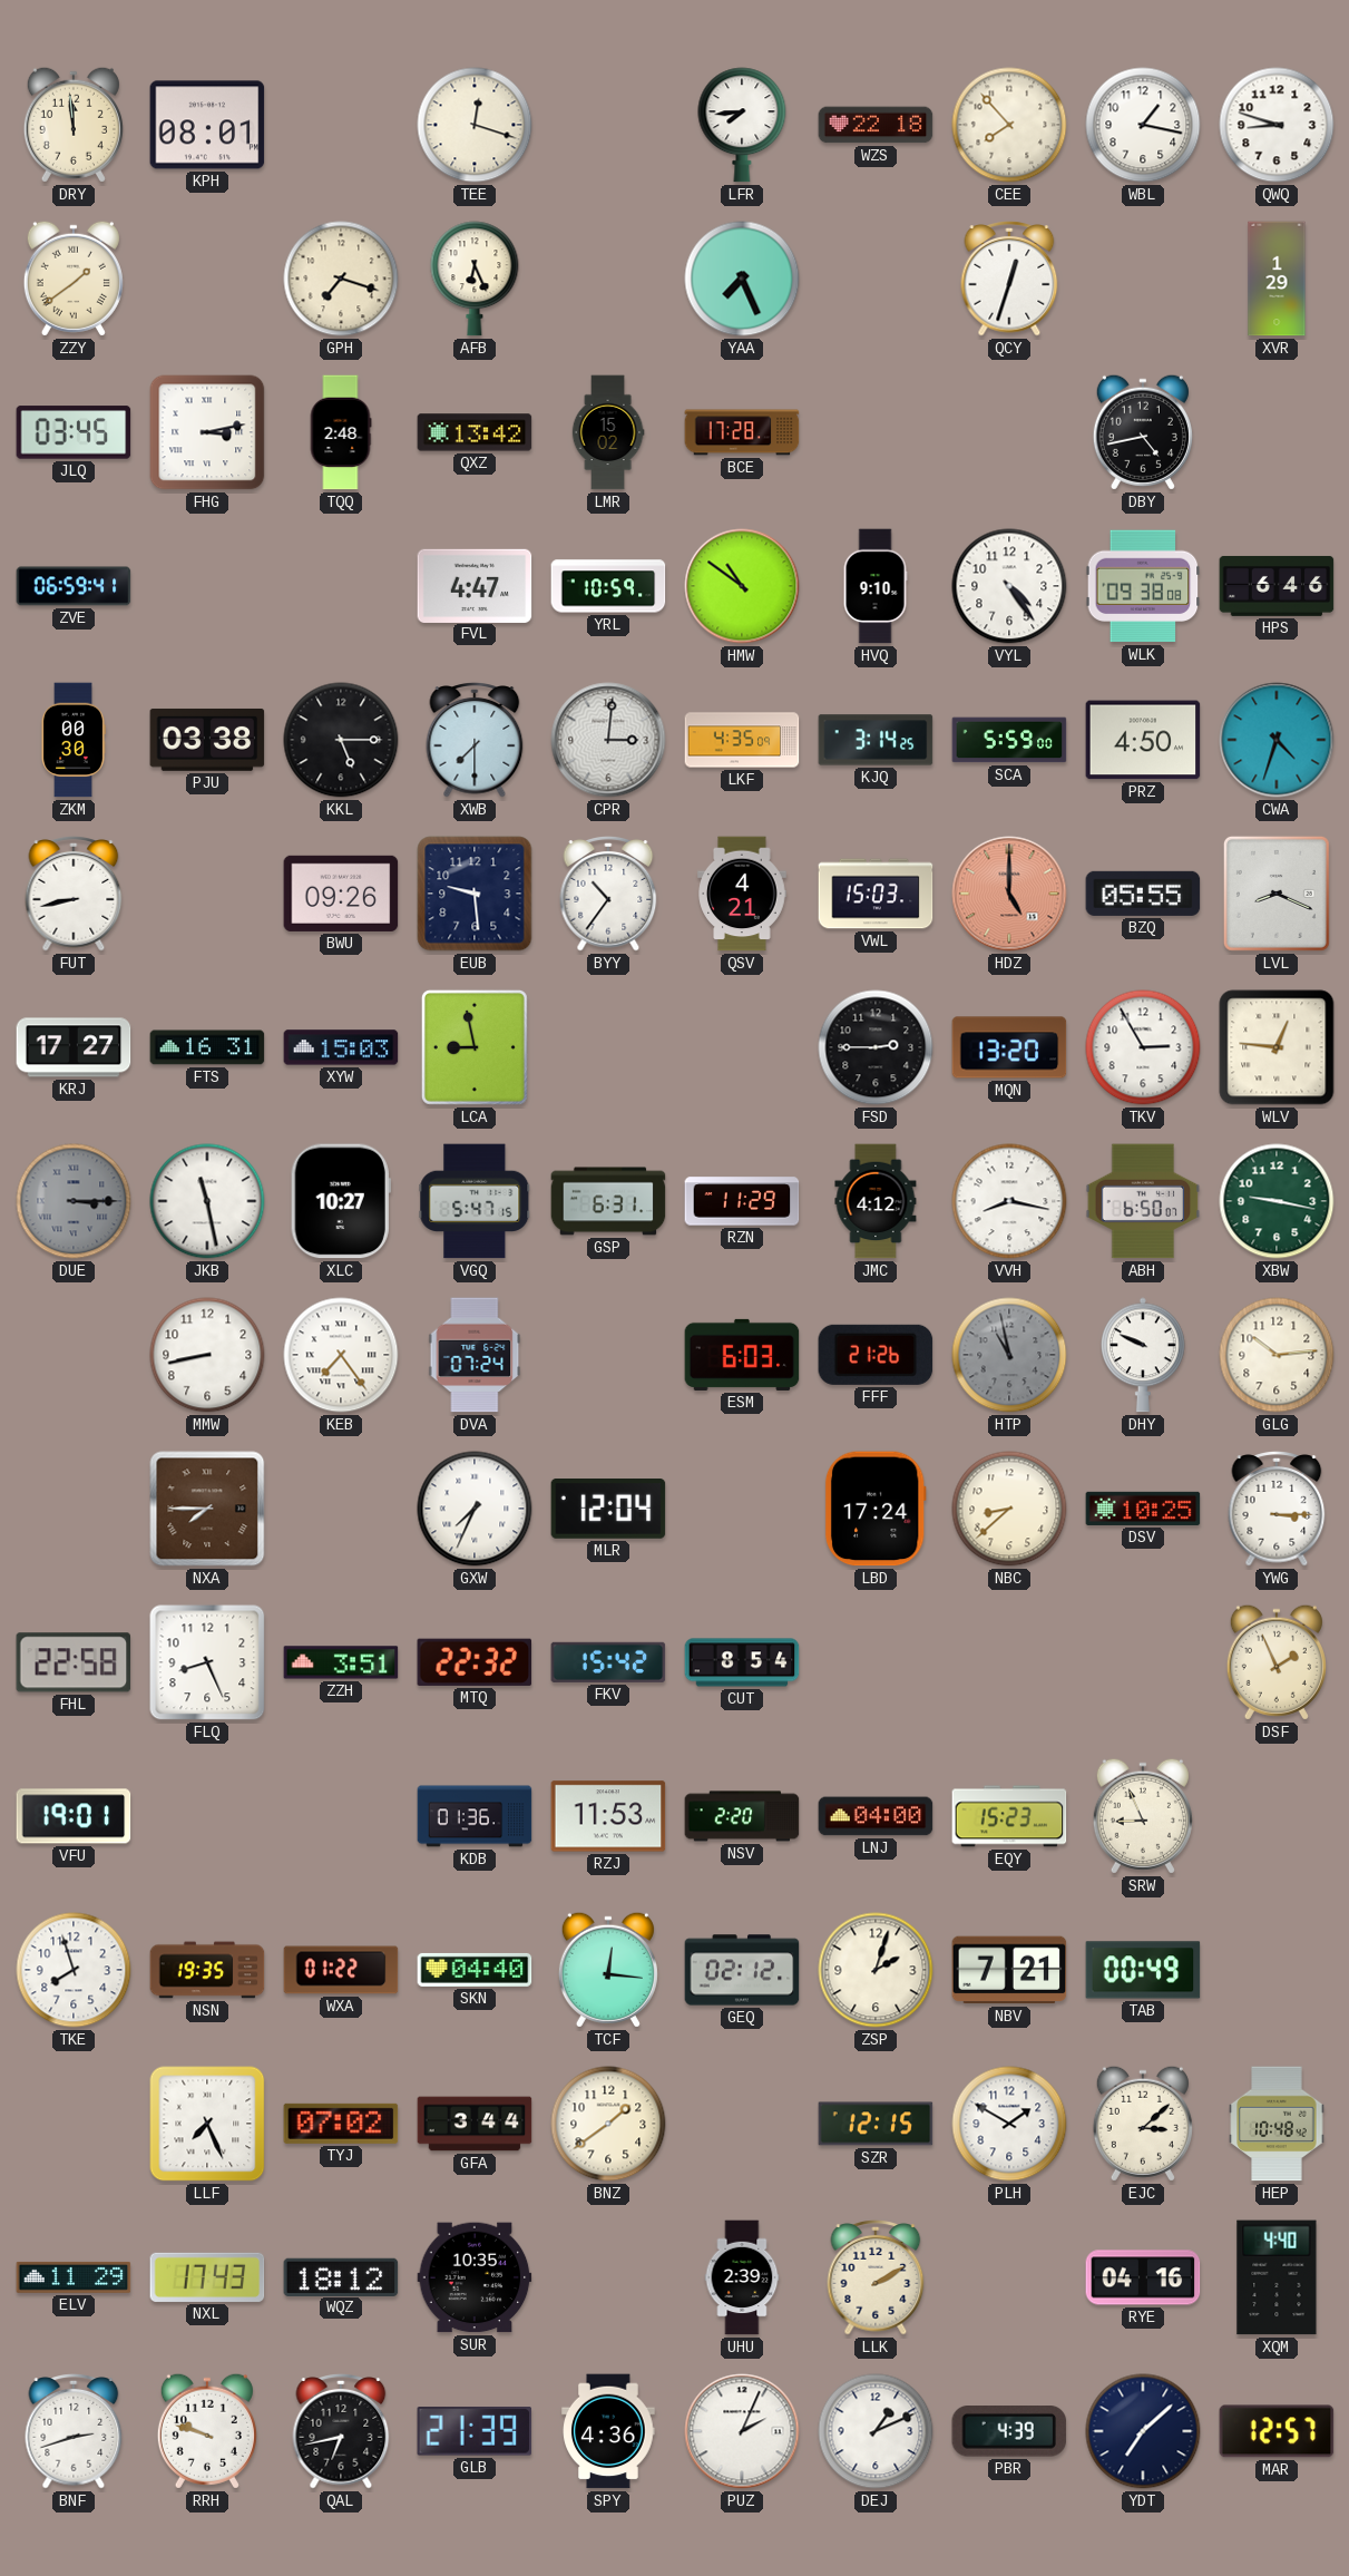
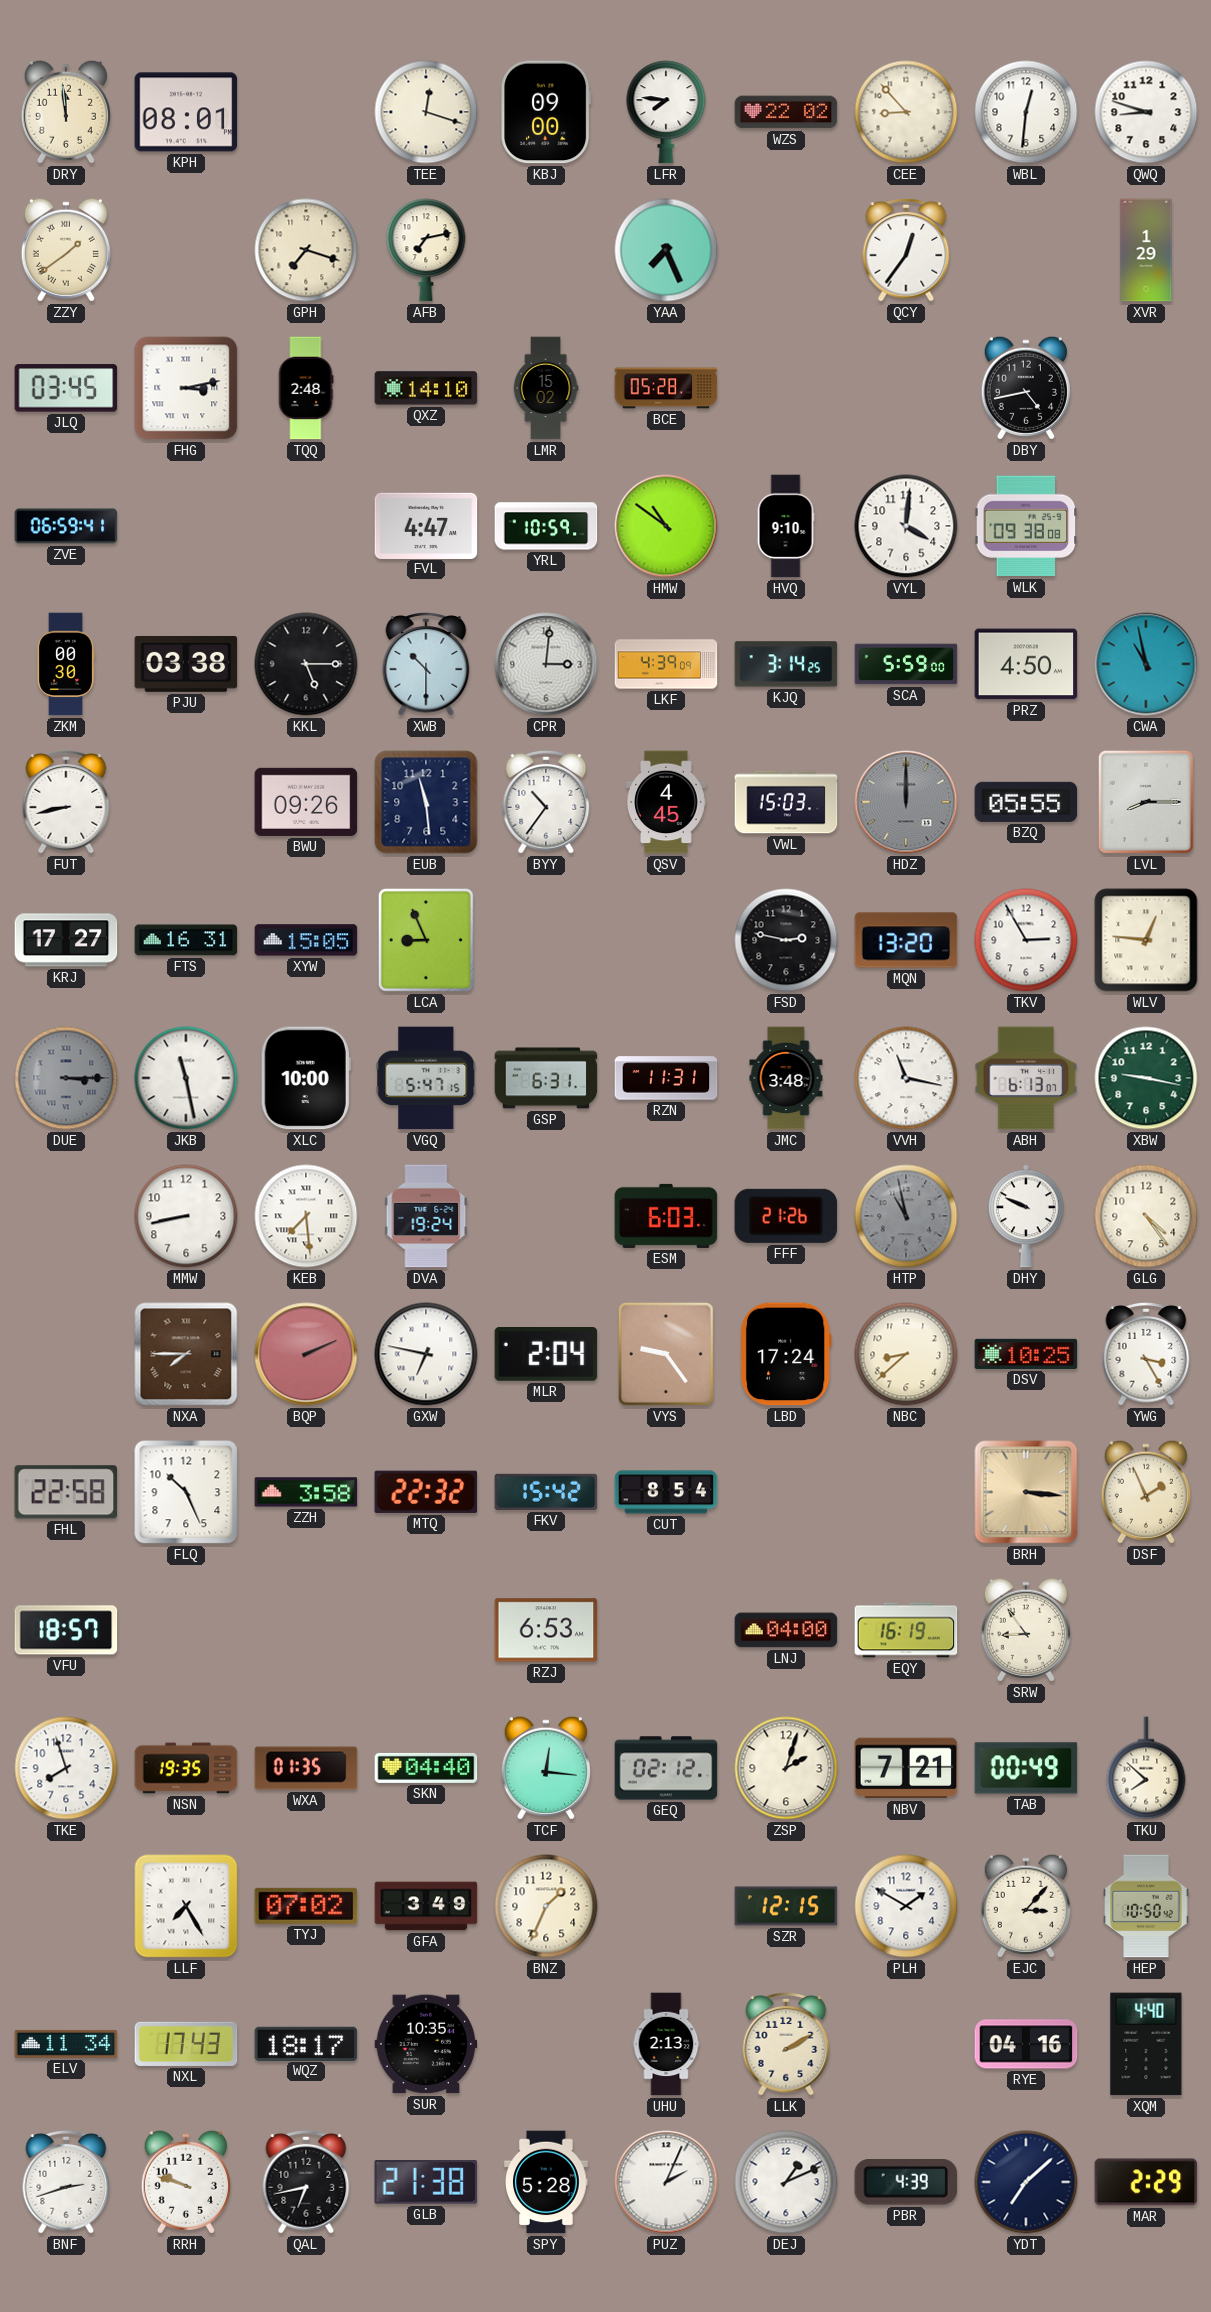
KBJ: none -> 09:00
LFR: 7:44 -> 7:46
WZS: 22:18 -> 22:02
CEE: 7:53 -> 8:53
WBL: 1:17 -> 12:31
AFB: 6:26 -> 7:13
QCY: 12:33 -> 12:36
QXZ: 13:42 -> 14:10
BCE: 17:28 -> 05:28
VYL: 4:24 -> 4:01
HPS: 6:46 -> none
XWB: 7:30 -> 10:30
LKF: 4:35 -> 4:39
CWA: 4:33 -> 10:58
EUB: 9:29 -> 11:29
QSV: 4:21 -> 4:45
HDZ: 5:00 -> 12:00
HDZ dial: salmon -> grey
LVL: 8:19 -> 8:15
XYW: 15:03 -> 15:05
LCA: 8:58 -> 8:56
FSD: 2:45 -> 2:47
XLC: 10:27 -> 10:00
RZN: 11:29 -> 11:31
JMC: 4:12 -> 3:48
VVH: 8:17 -> 11:17
ABH: 6:50 -> 6:13
KEB: 7:24 -> 7:29
DVA: 07:24 -> 19:24
GLG: 10:14 -> 4:24
BQP: none -> 2:11
GXW: 7:34 -> 6:47
MLR: 12:04 -> 2:04
VYS: none -> 9:24
YWG: 3:15 -> 3:25
FLQ: 8:26 -> 10:26
ZZH: 3:51 -> 3:58
BRH: none -> 3:16
VFU: 19:01 -> 18:57
KDB: 01:36 -> none
RZJ: 11:53 -> 6:53
NSV: 2:20 -> none
EQY: 15:23 -> 16:19
SRW: 8:56 -> 8:54
WXA: 01:22 -> 01:35
TKU: none -> 7:52
LLF: 7:26 -> 7:25
GFA: 3:44 -> 3:49
BNZ: 1:39 -> 1:34
EJC: 3:08 -> 3:07
HEP: 10:48 -> 10:50
ELV: 11:29 -> 11:34
WQZ: 18:12 -> 18:17
UHU: 2:39 -> 2:13
GLB: 21:39 -> 21:38
SPY: 4:36 -> 5:28
MAR: 12:57 -> 2:29
